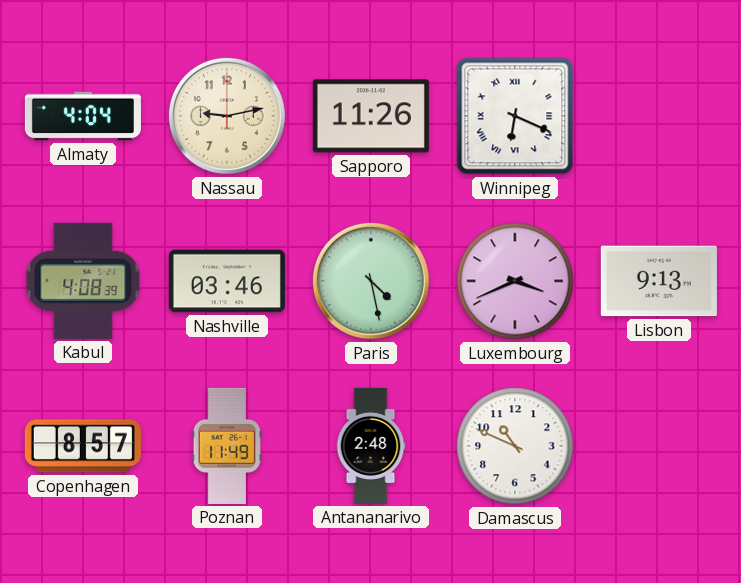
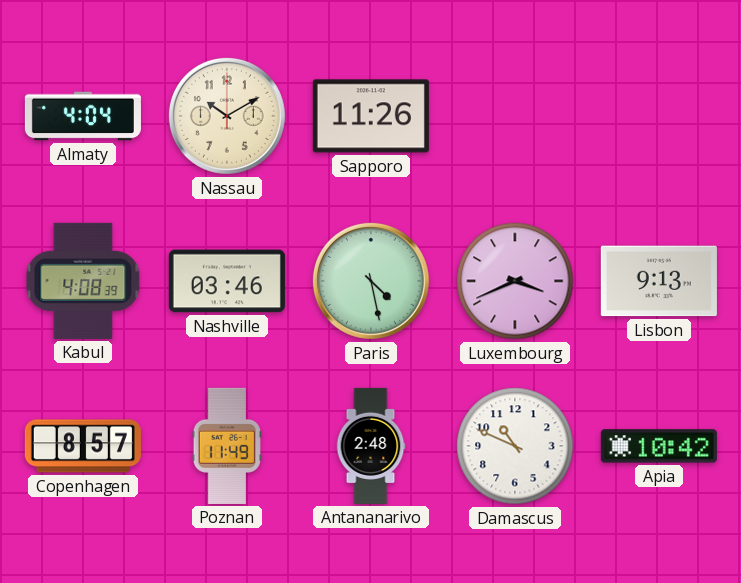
Nassau: 9:13 -> 10:10
Winnipeg: 6:19 -> none
Apia: none -> 10:42
